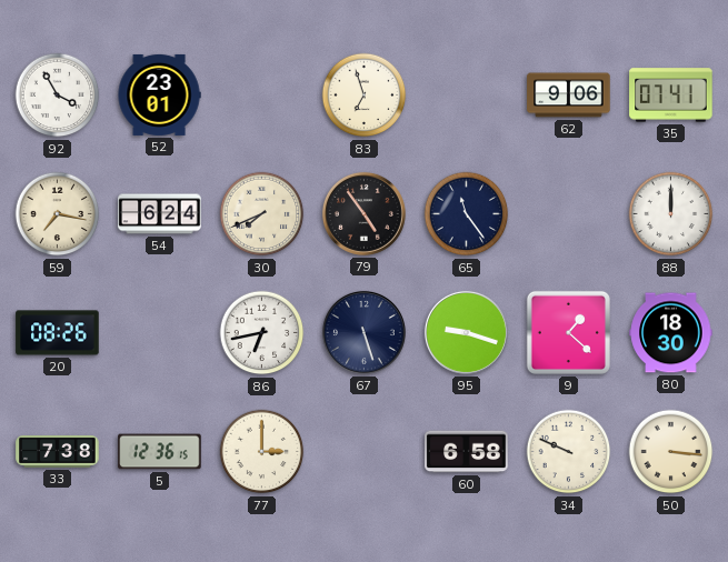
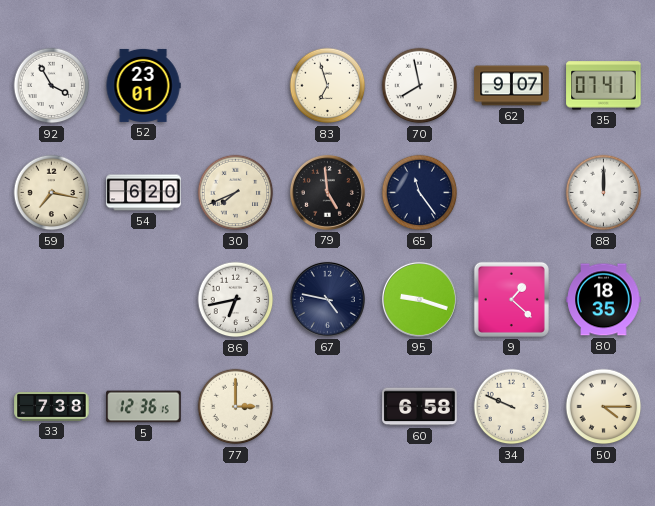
70: none -> 7:58
62: 9:06 -> 9:07
54: 6:24 -> 6:20
79: 4:54 -> 4:59
20: 08:26 -> none
67: 5:27 -> 4:47
80: 18:30 -> 18:35
50: 3:16 -> 4:15
